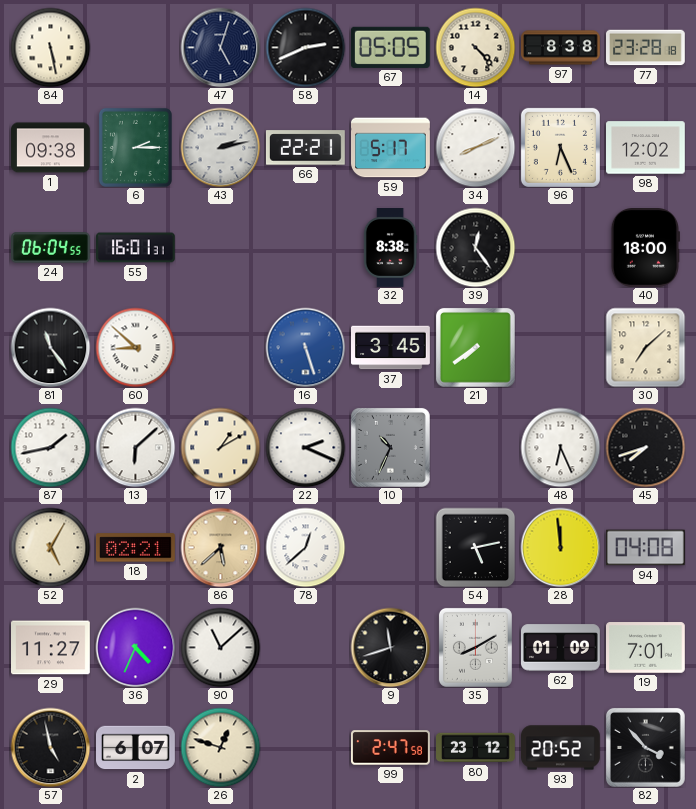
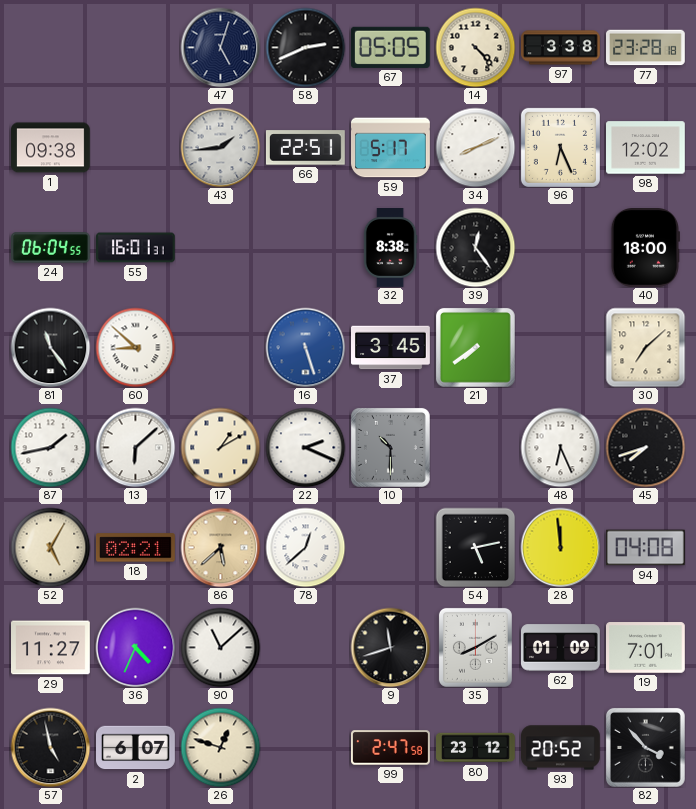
84: 5:28 -> none
97: 8:38 -> 3:38
6: 2:15 -> none
43: 2:13 -> 1:44
66: 22:21 -> 22:51
10: 10:34 -> 10:30
